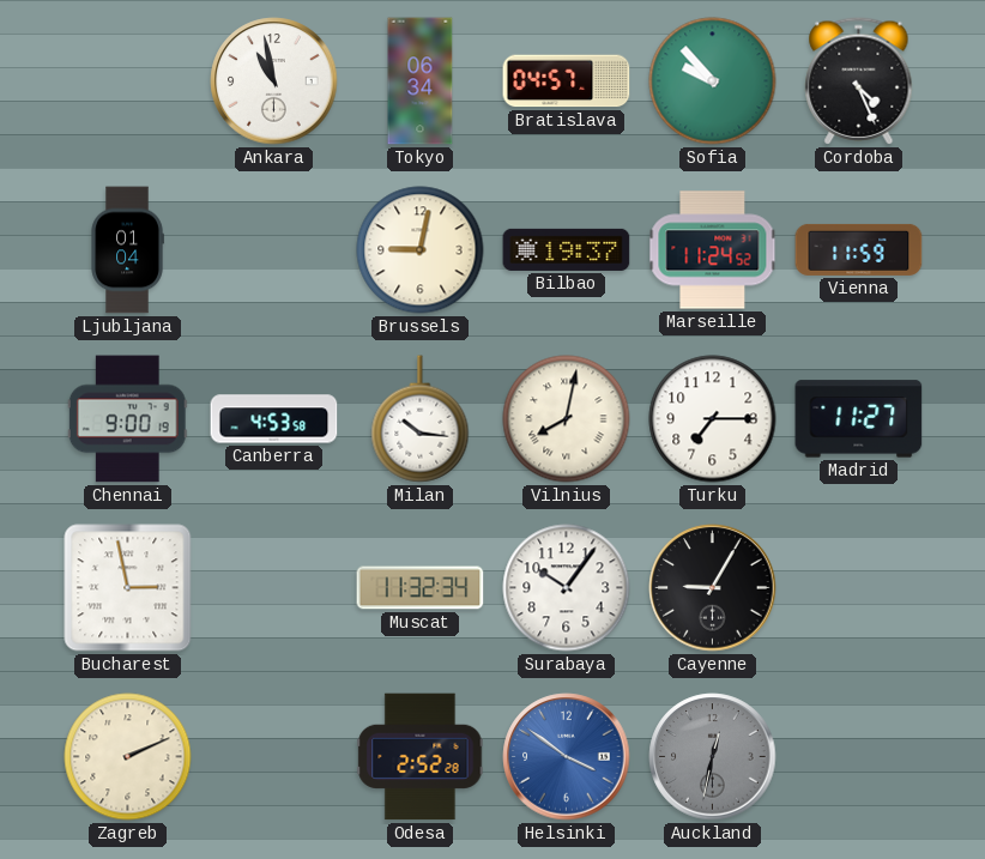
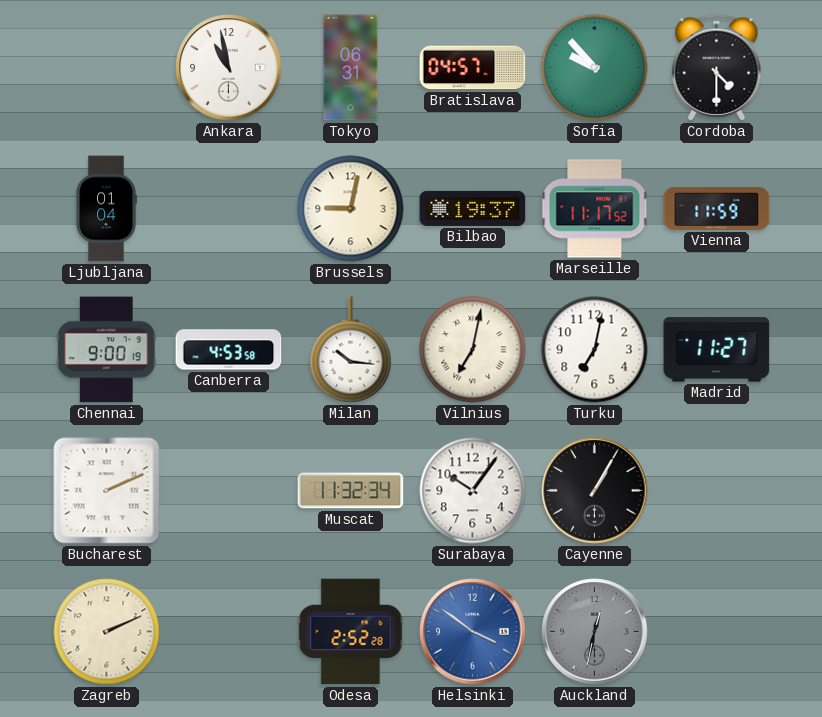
Tokyo: 06:34 -> 06:31
Cordoba: 4:26 -> 4:30
Marseille: 11:24 -> 11:17
Vilnius: 8:02 -> 7:02
Turku: 7:15 -> 7:02
Bucharest: 2:58 -> 2:11
Cayenne: 9:05 -> 1:05
